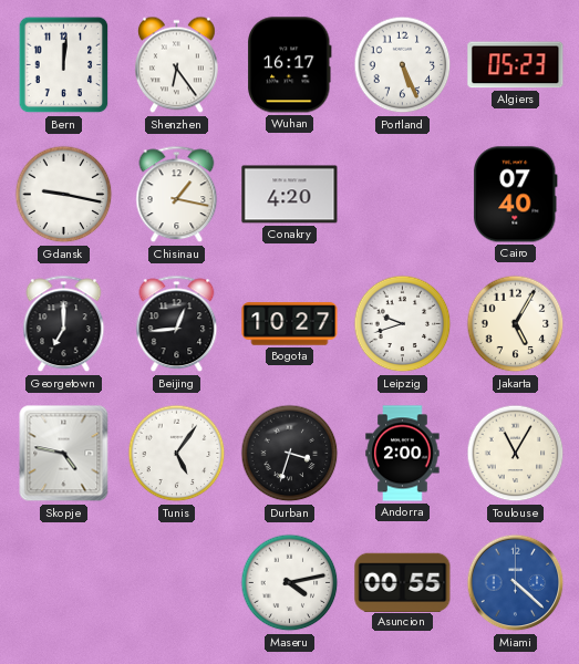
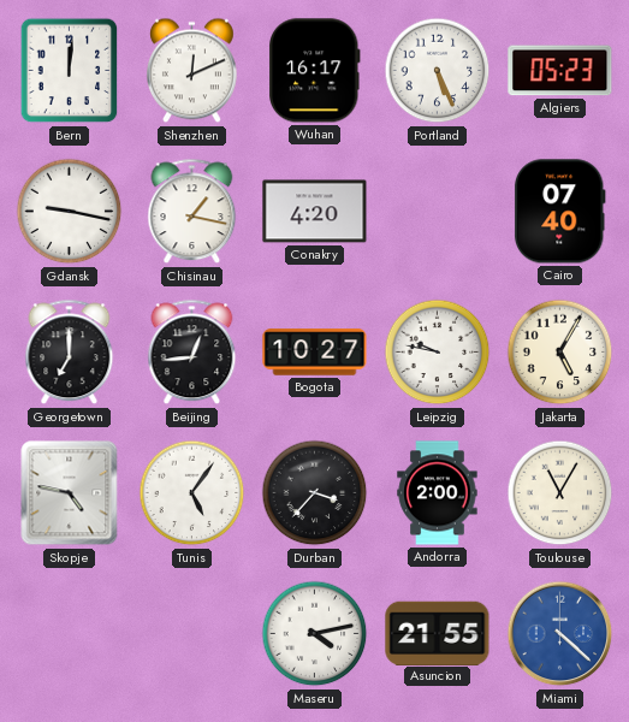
Shenzhen: 6:24 -> 12:11
Leipzig: 9:42 -> 9:47
Durban: 3:33 -> 3:37
Asuncion: 00:55 -> 21:55
